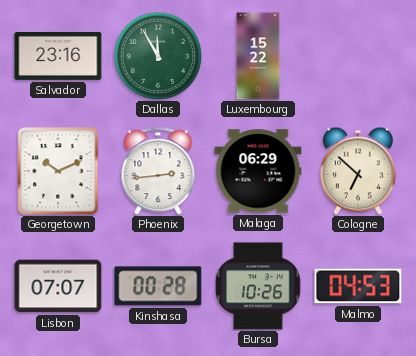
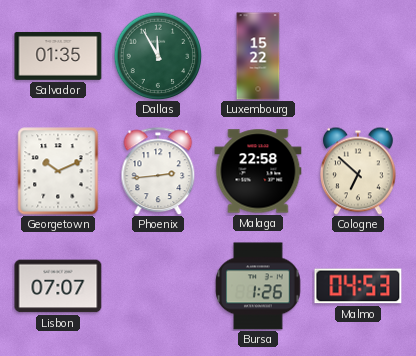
Salvador: 23:16 -> 01:35
Malaga: 06:29 -> 22:58
Kinshasa: 00:28 -> none
Bursa: 10:26 -> 1:26
